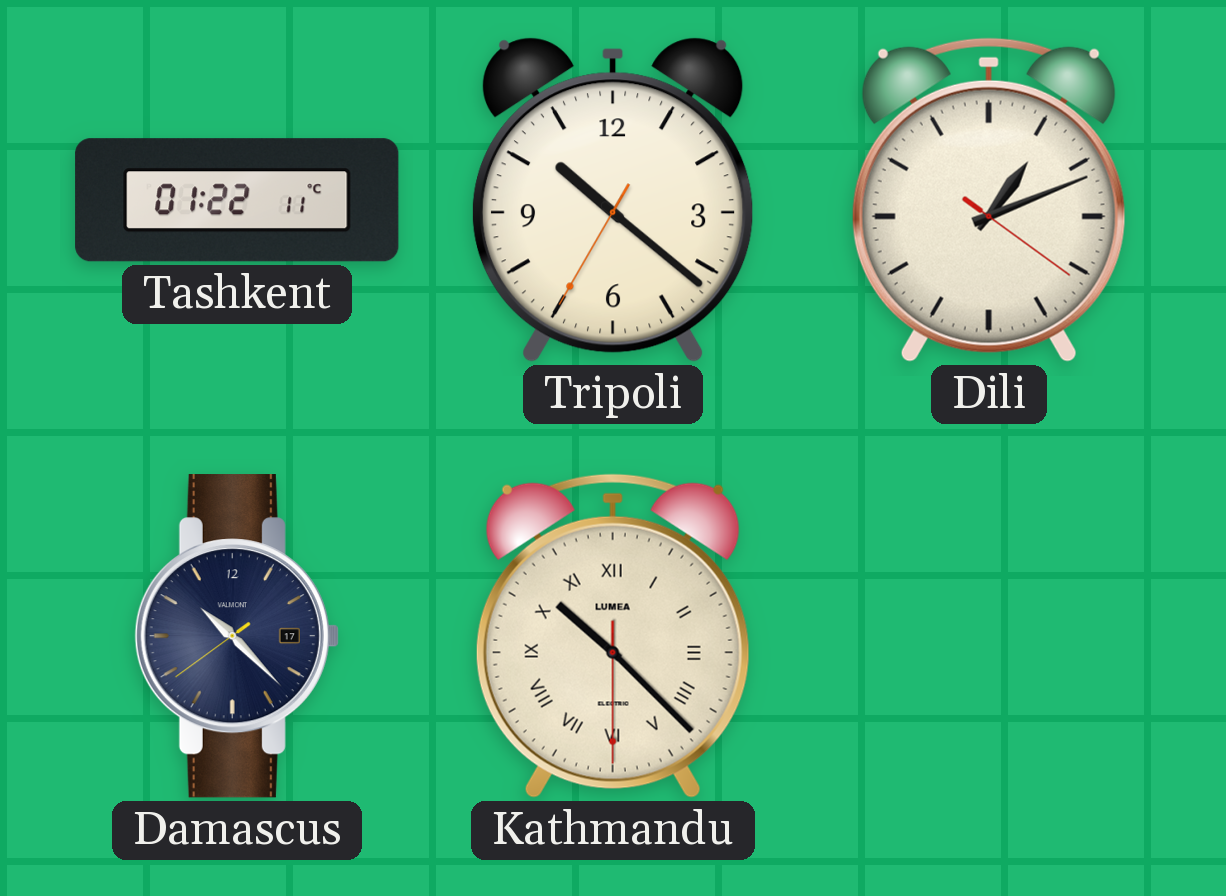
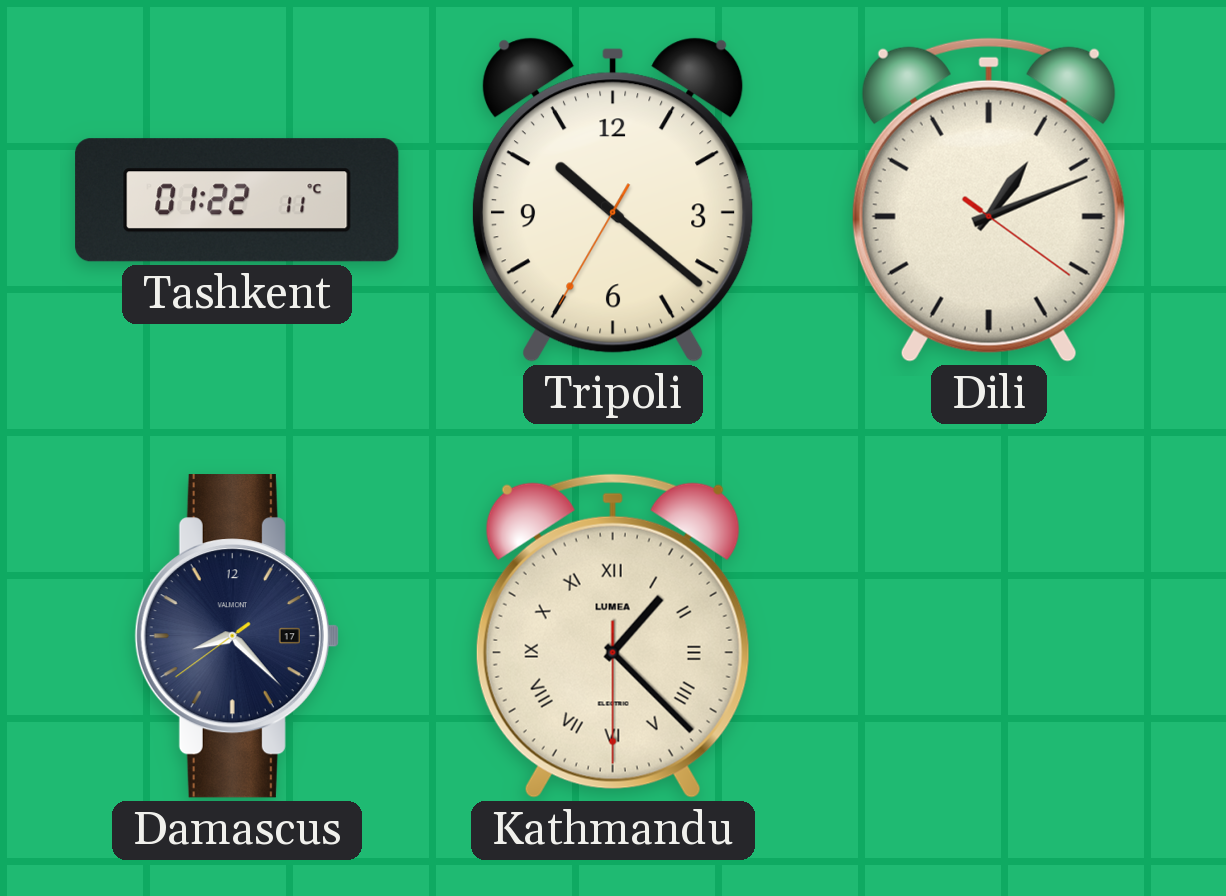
Damascus: 10:22 -> 8:22
Kathmandu: 10:22 -> 1:22
